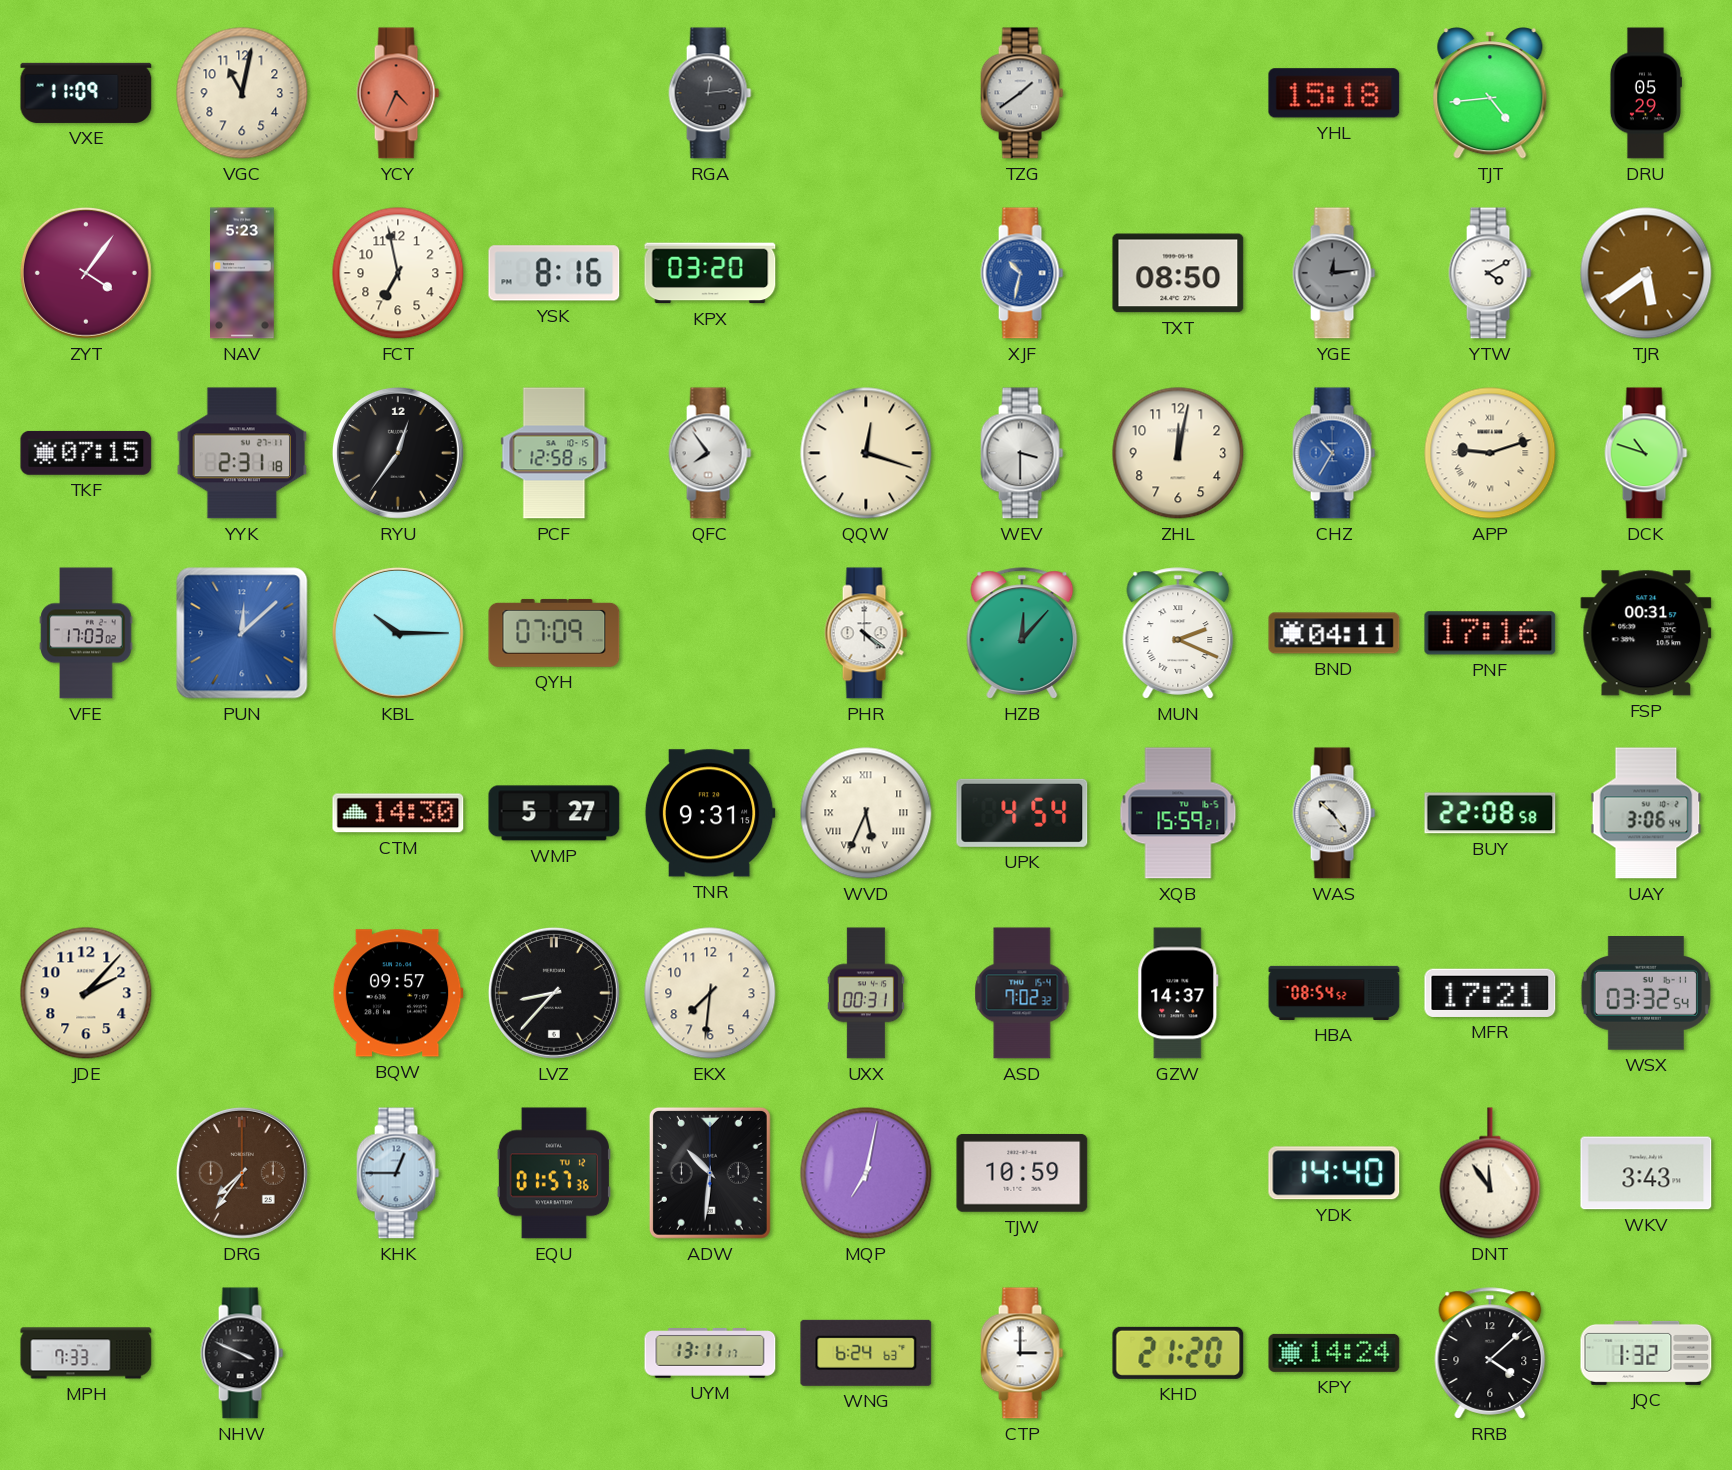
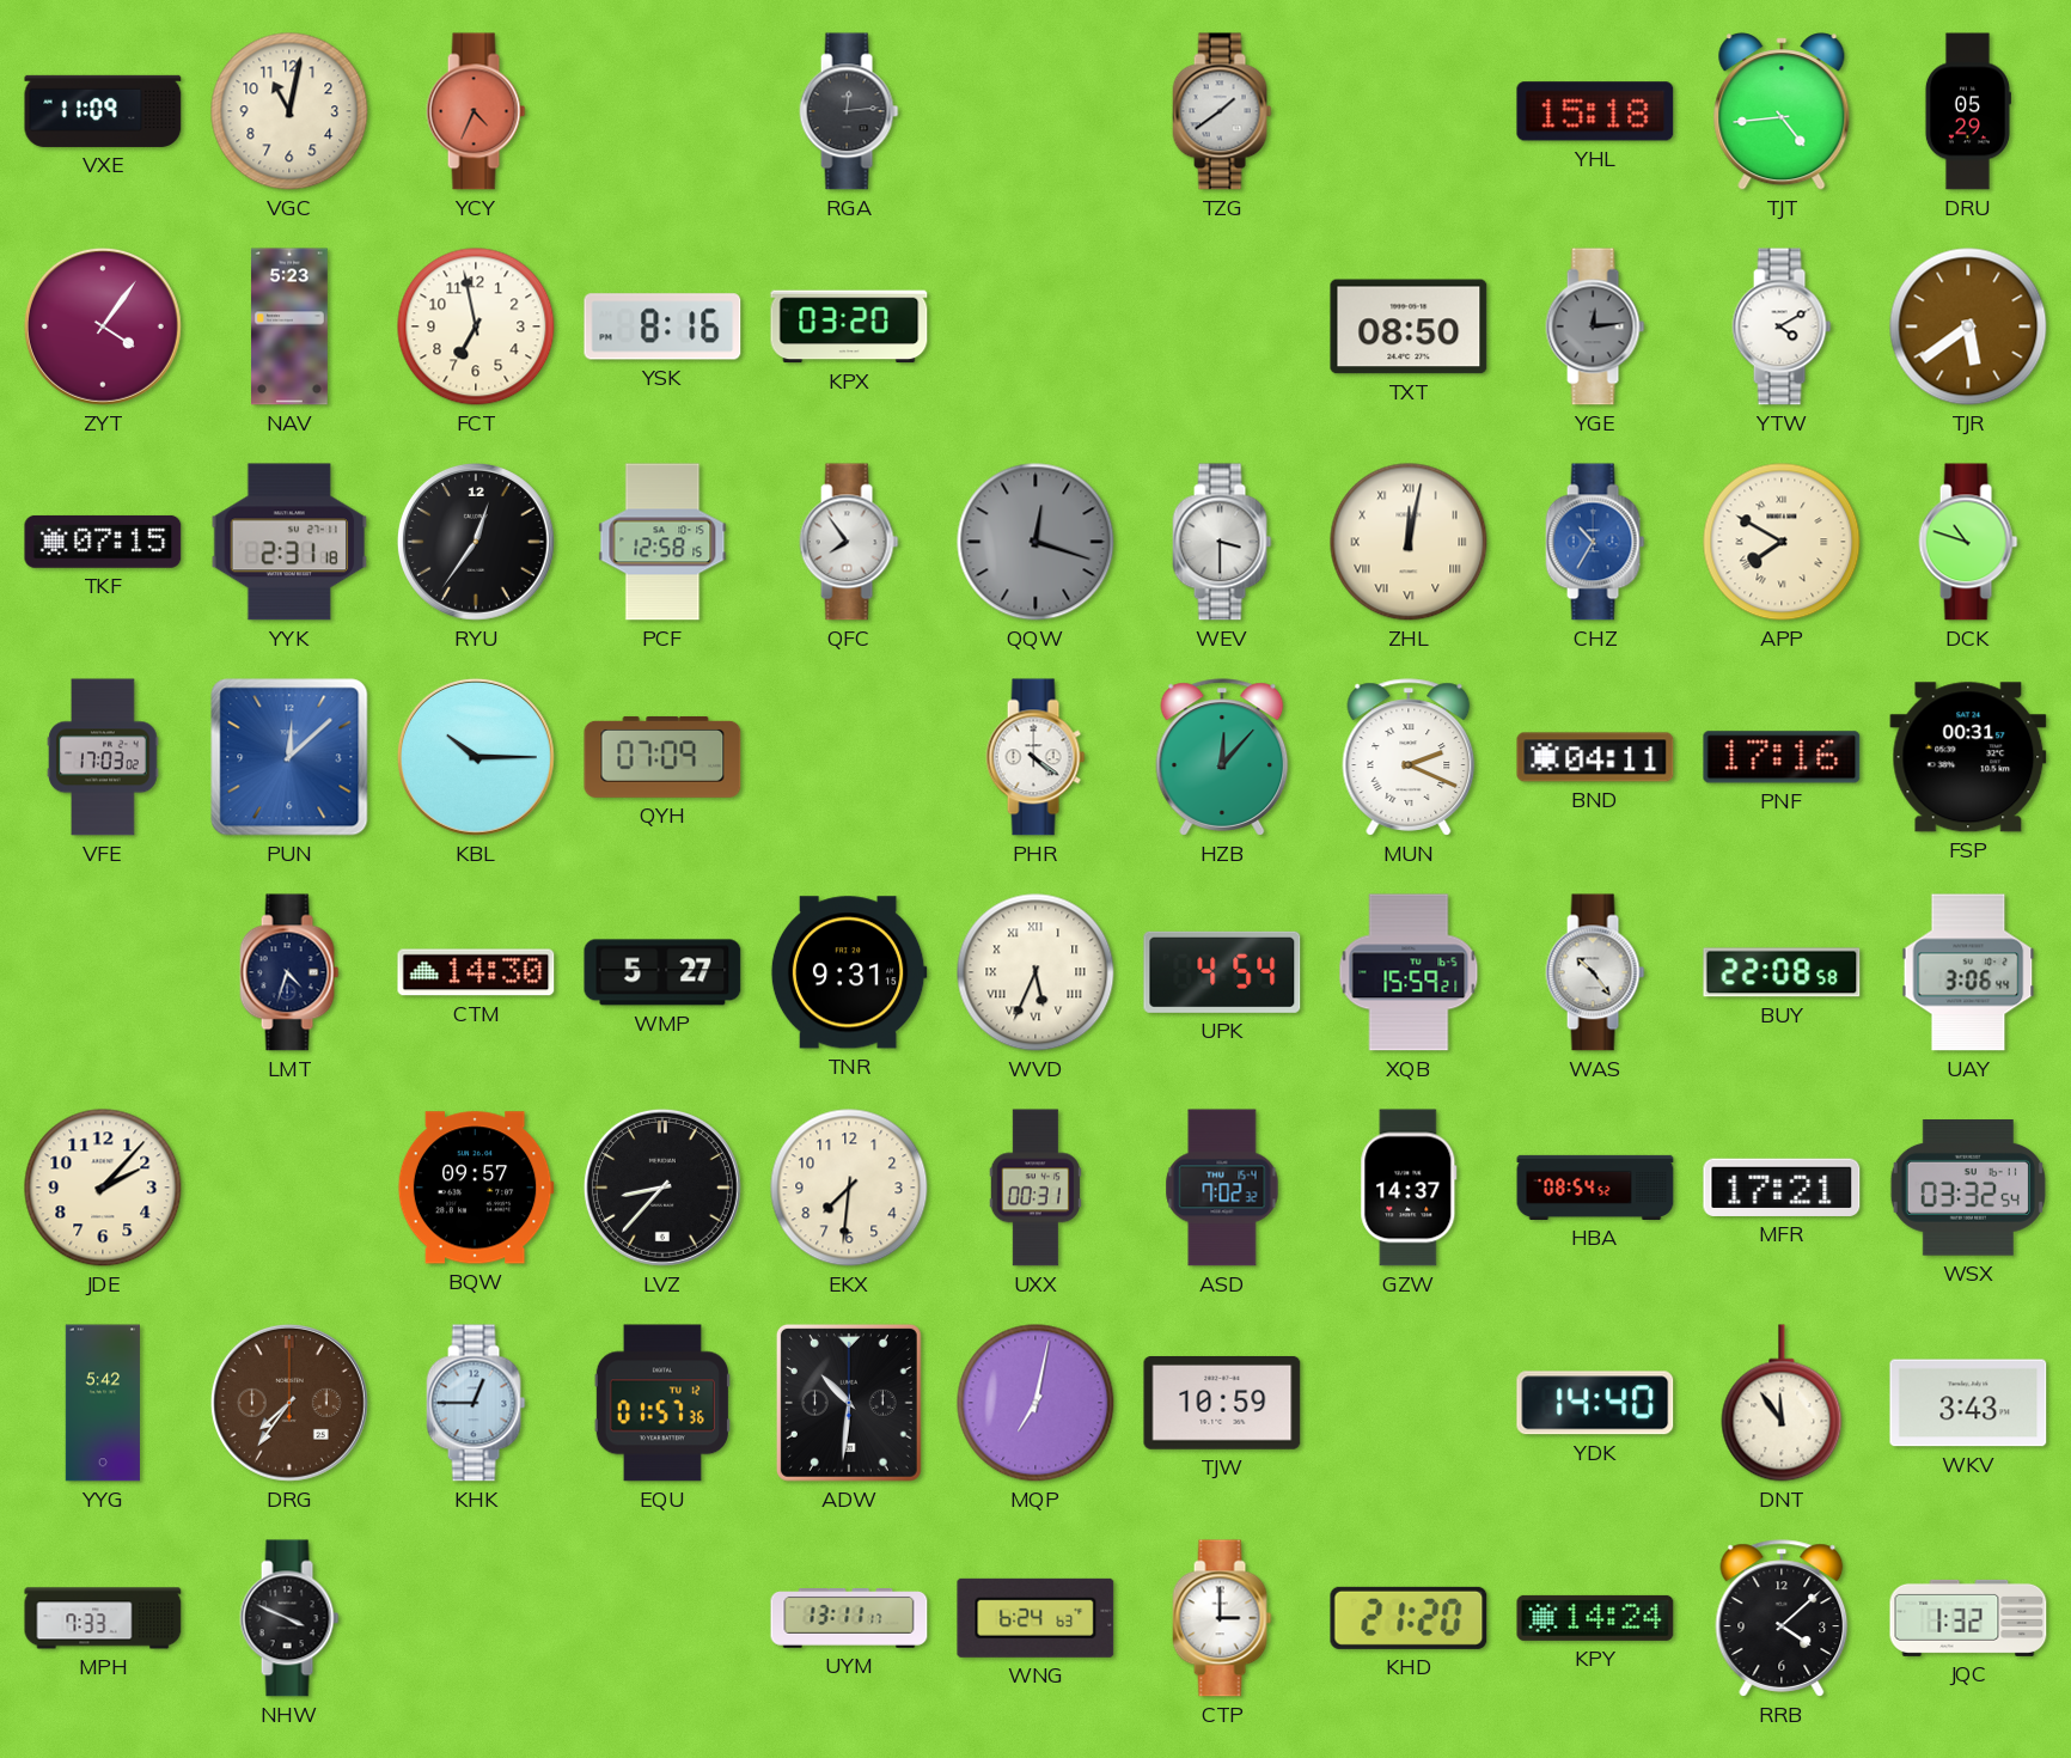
XJF: 10:32 -> none
QQW dial: cream -> grey
ZHL numerals: Arabic -> Roman
APP: 9:12 -> 7:50
LMT: none -> 4:33
YYG: none -> 5:42
